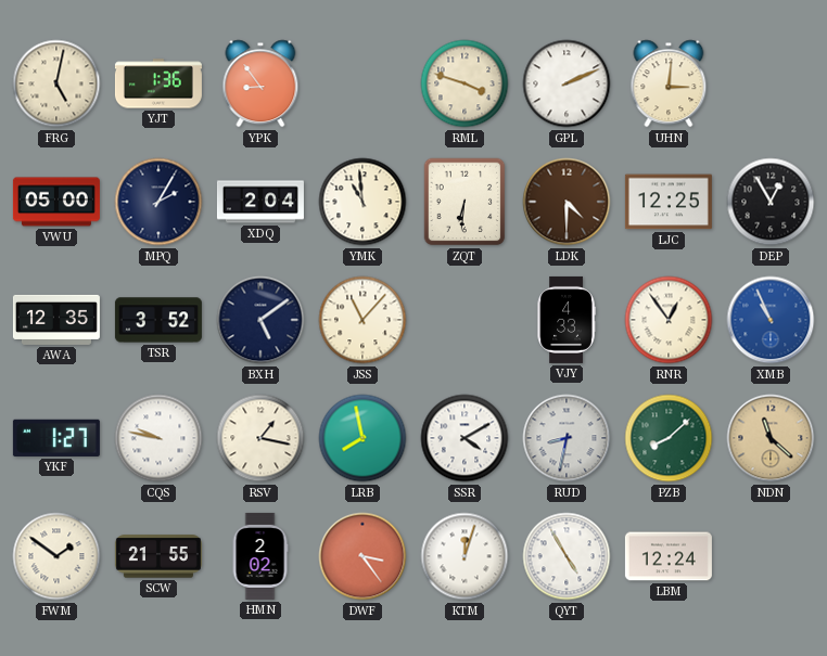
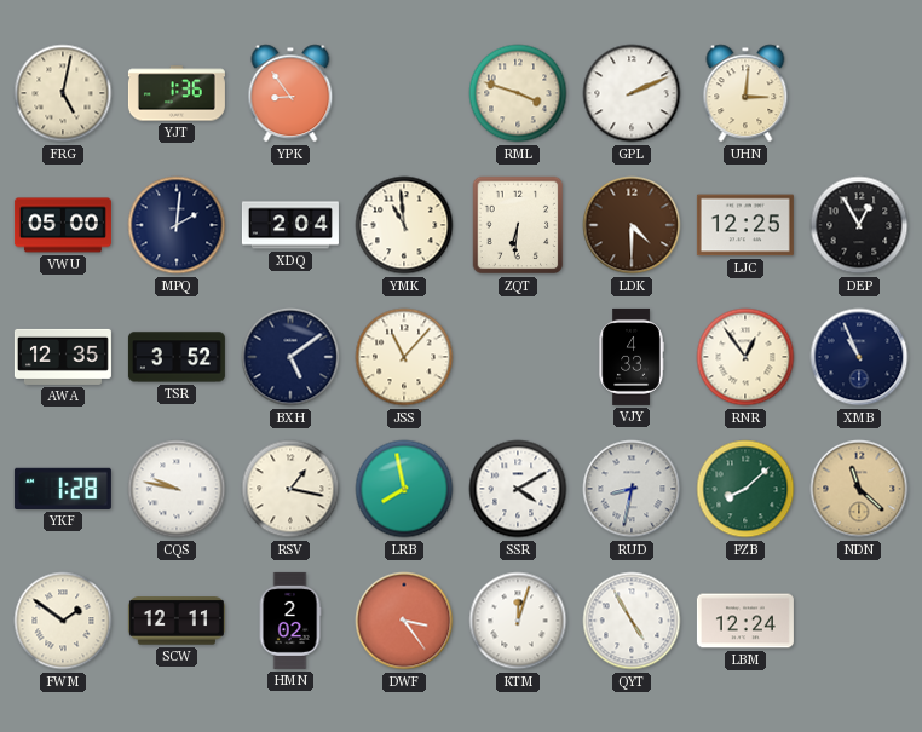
MPQ: 2:05 -> 2:01
XMB dial: blue -> navy
YKF: 1:27 -> 1:28
SCW: 21:55 -> 12:11
